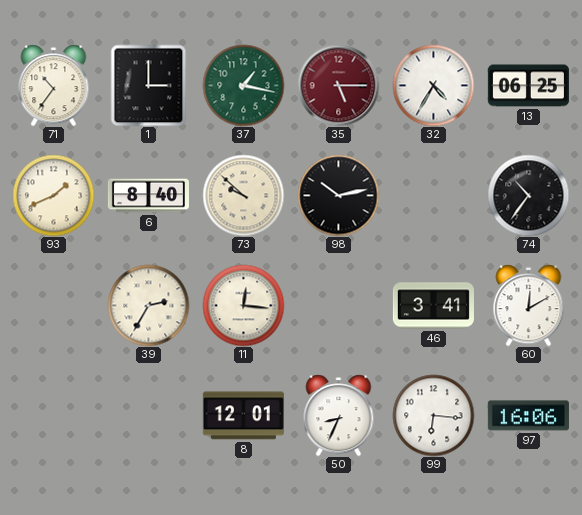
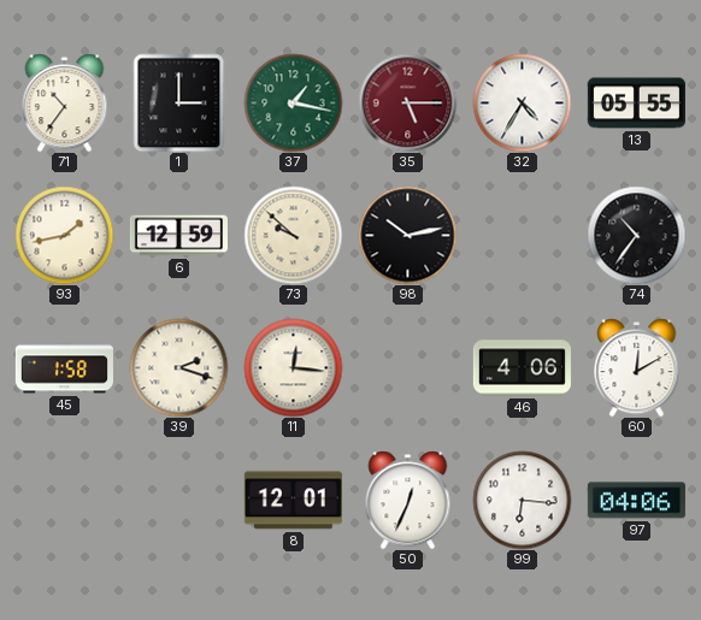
13: 06:25 -> 05:55
93: 1:41 -> 1:43
6: 8:40 -> 12:59
45: none -> 1:58
39: 2:35 -> 2:18
46: 3:41 -> 4:06
50: 8:34 -> 12:34
97: 16:06 -> 04:06
